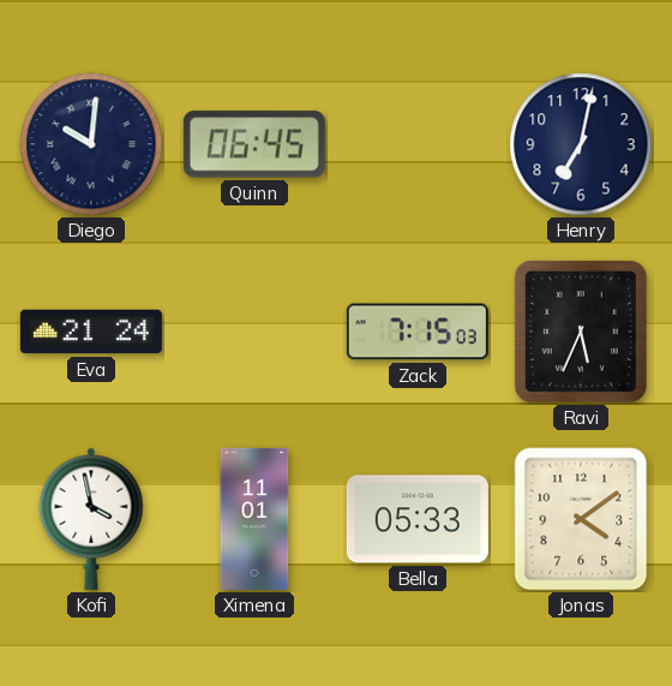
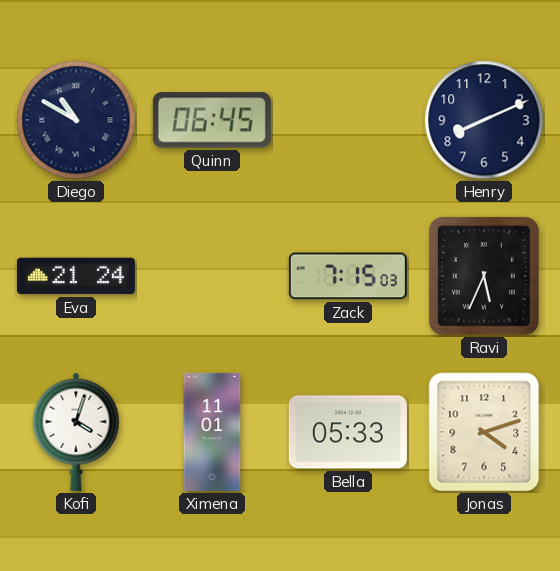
Diego: 10:01 -> 10:50
Henry: 7:02 -> 8:11
Kofi: 3:58 -> 4:03
Jonas: 4:09 -> 4:12
